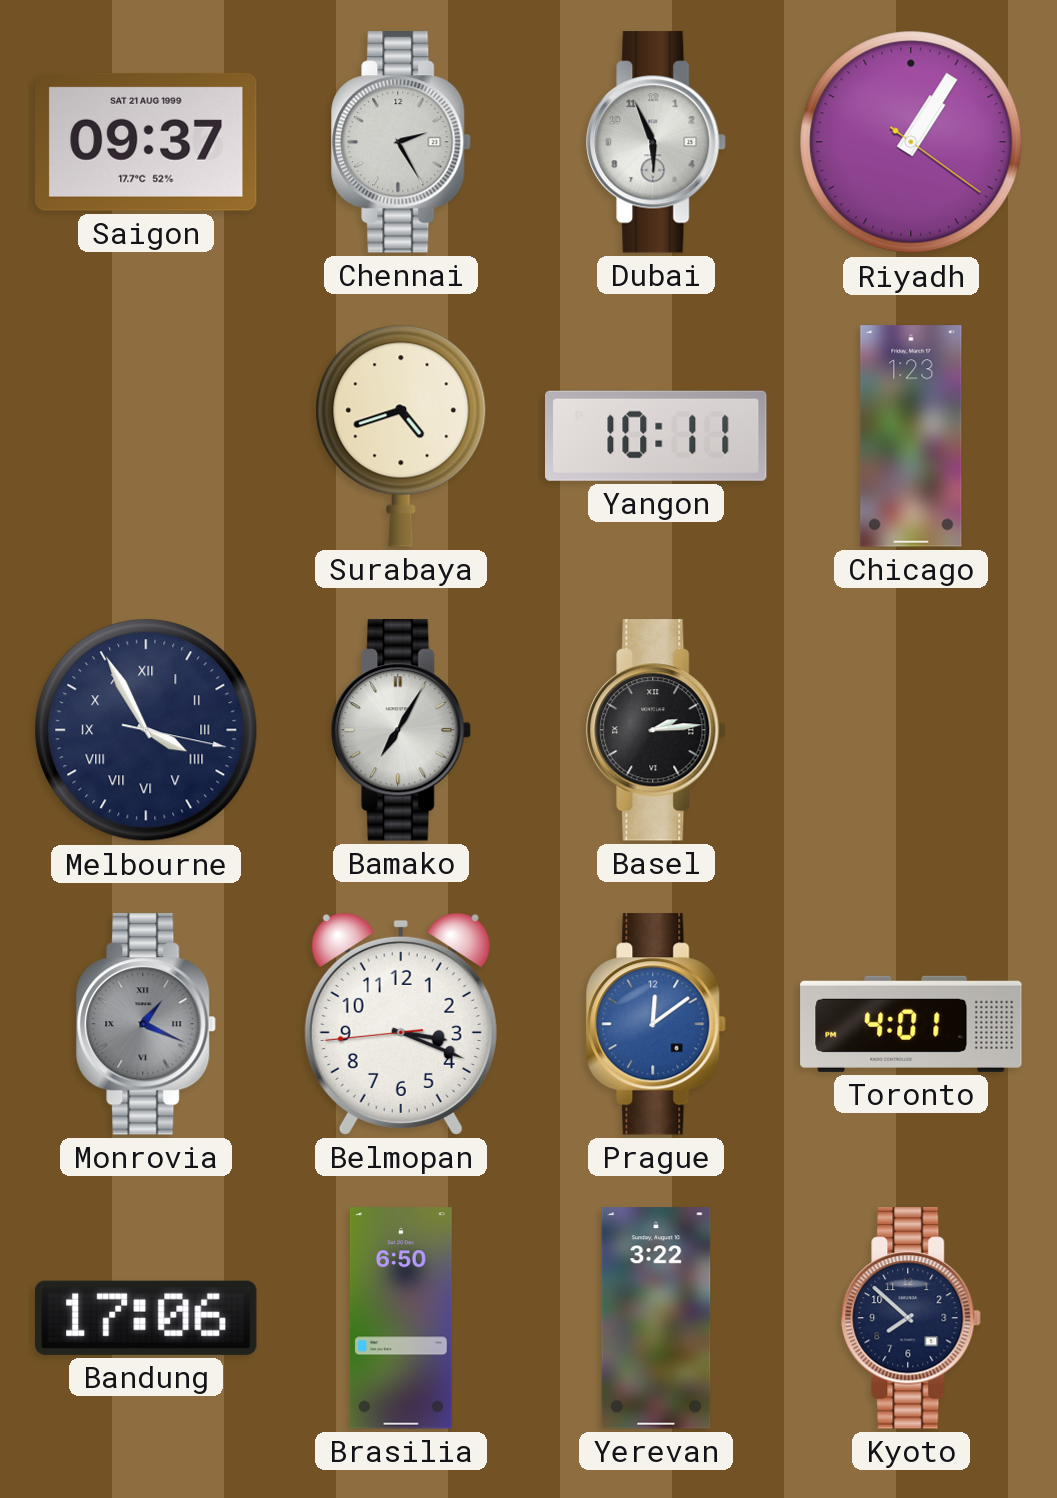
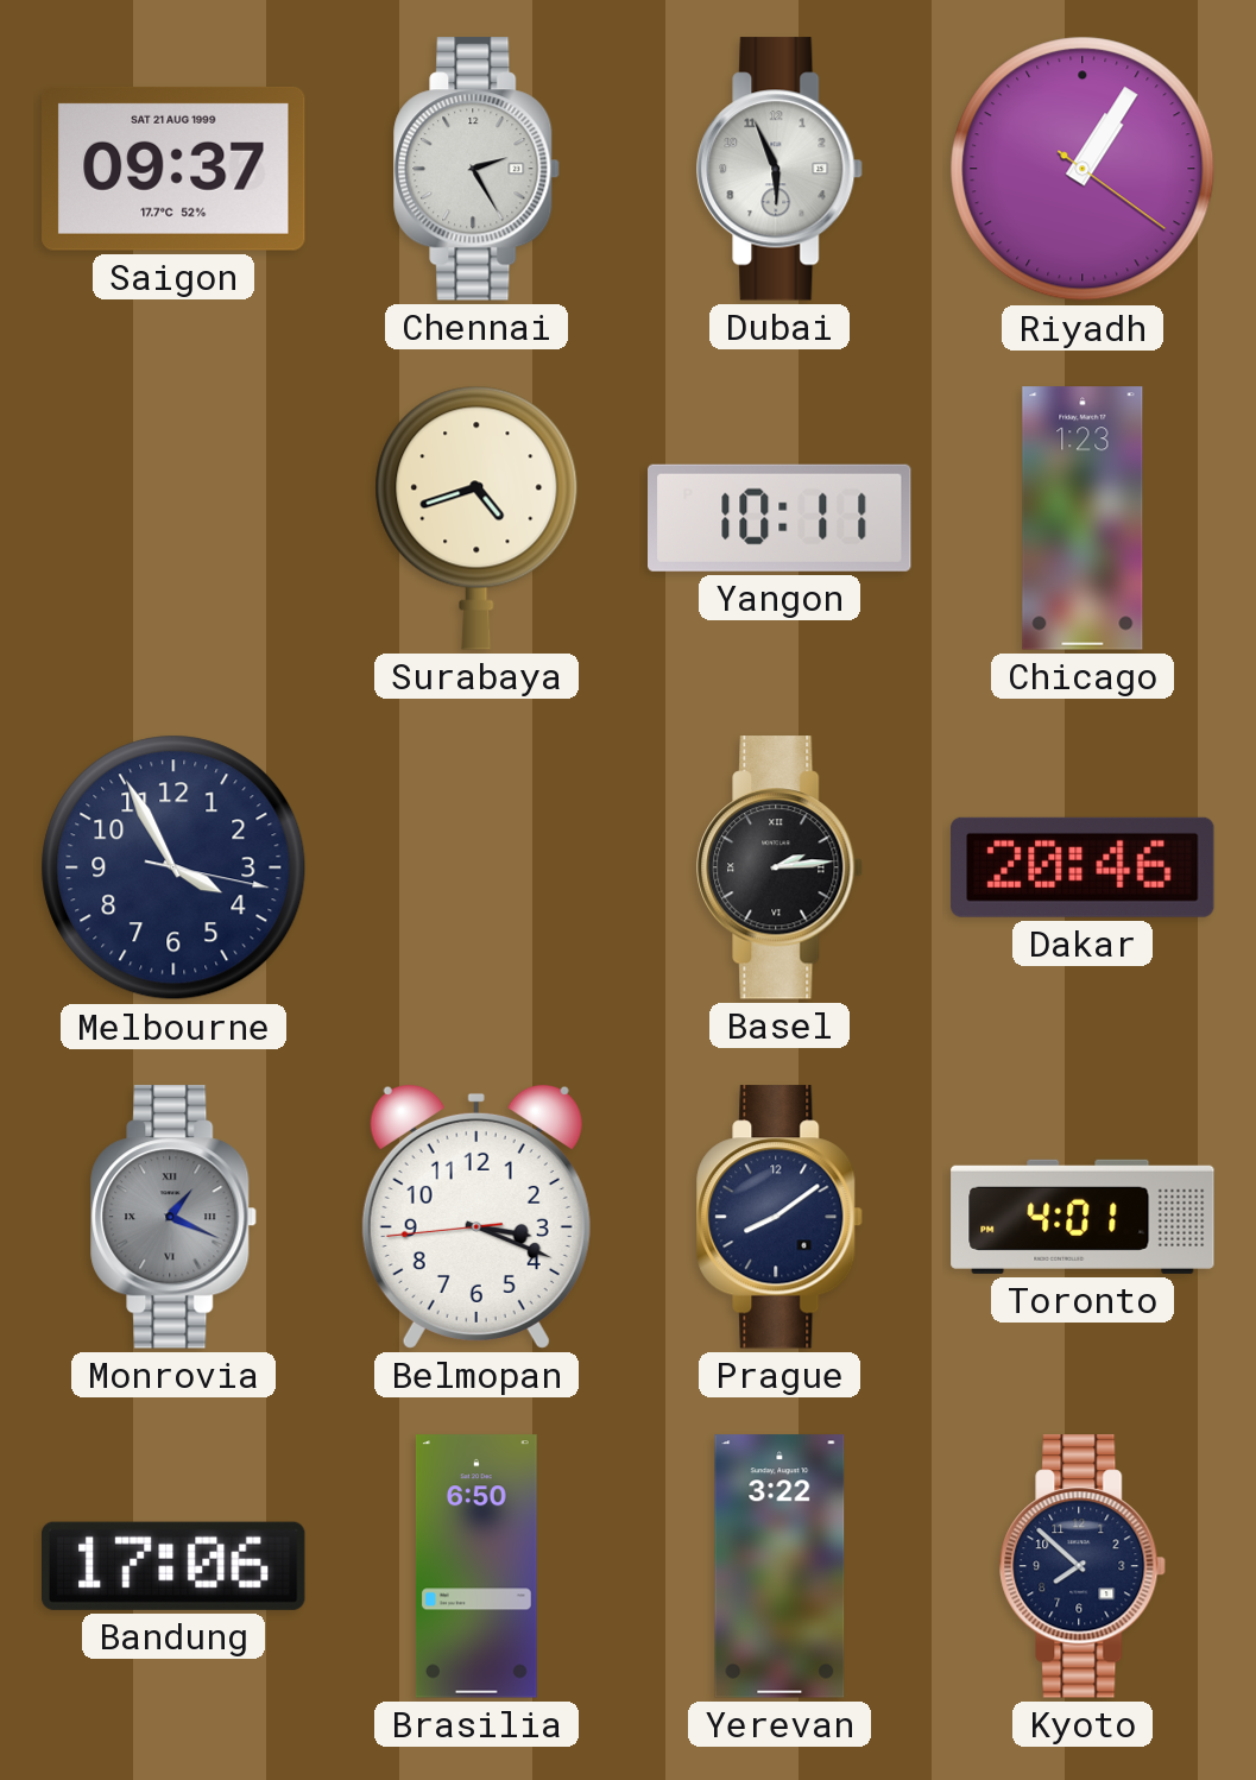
Melbourne numerals: Roman -> Arabic
Bamako: 7:05 -> none
Dakar: none -> 20:46
Prague: 12:09 -> 8:09
Prague dial: blue -> navy
